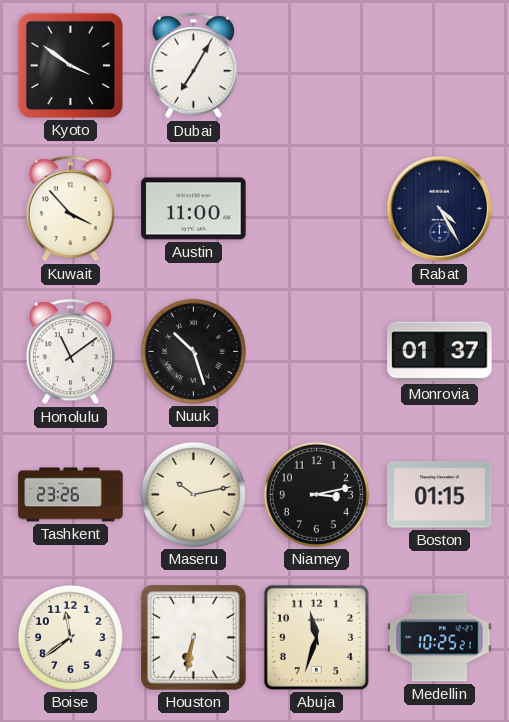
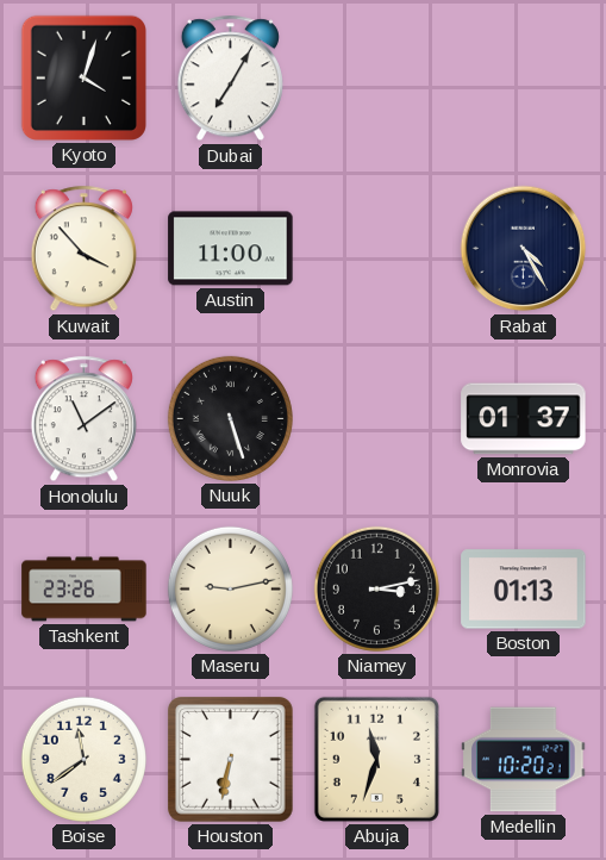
Kyoto: 3:51 -> 4:03
Nuuk: 10:27 -> 5:27
Maseru: 10:13 -> 9:13
Boston: 01:15 -> 01:13
Medellin: 10:25 -> 10:20
